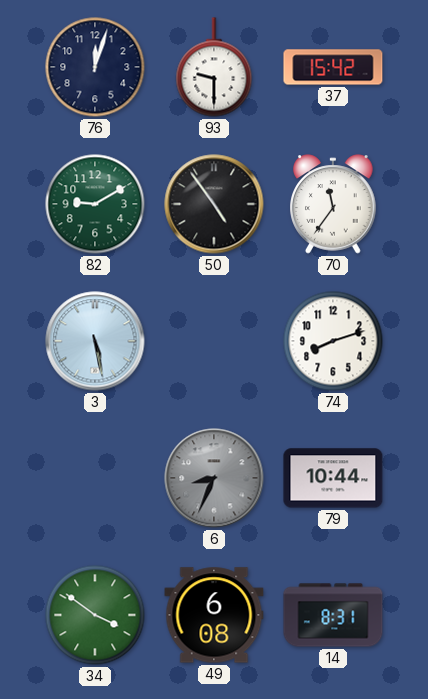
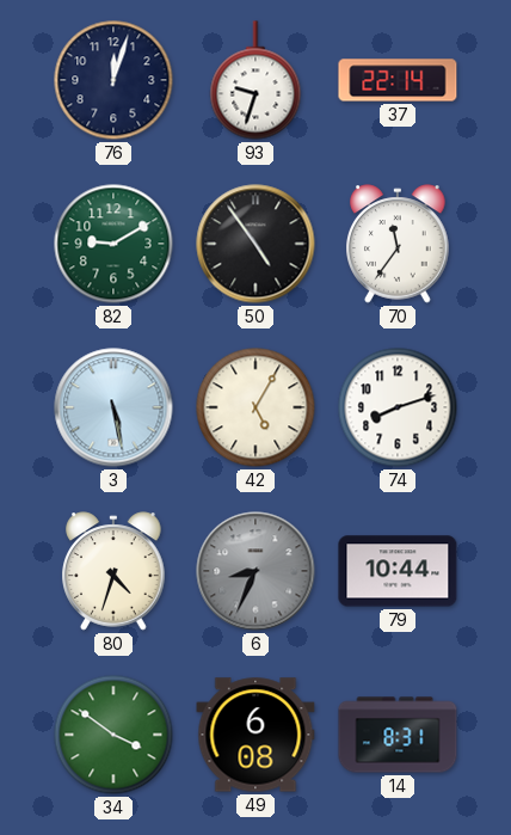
93: 9:30 -> 9:33
37: 15:42 -> 22:14
42: none -> 5:05
80: none -> 4:33
